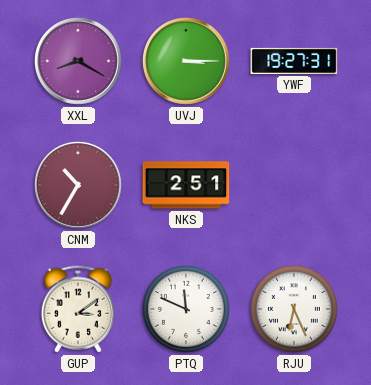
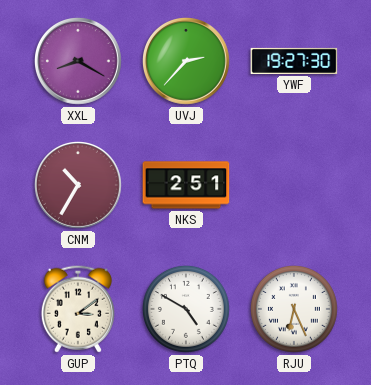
UVJ: 3:15 -> 2:37
YWF: 19:27:31 -> 19:27:30
PTQ: 11:49 -> 4:50
